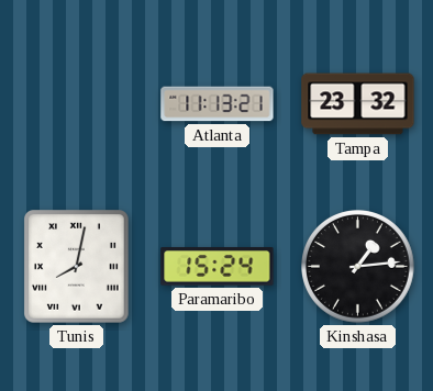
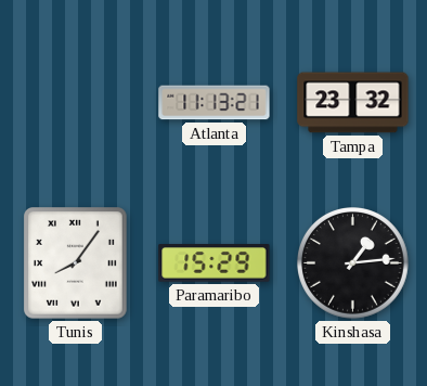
Tunis: 8:02 -> 8:06
Paramaribo: 15:24 -> 15:29
